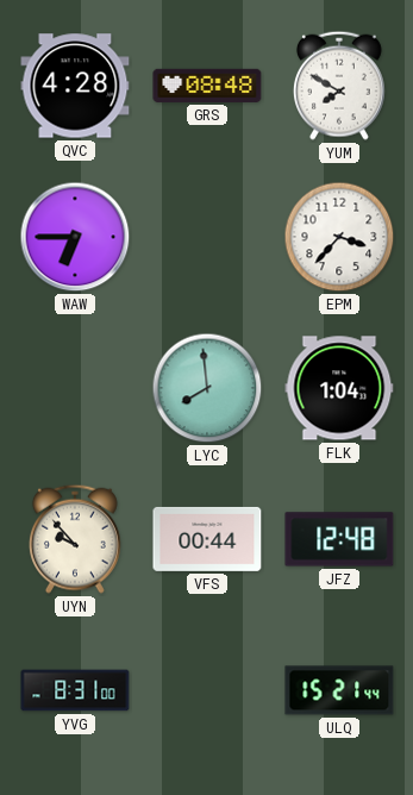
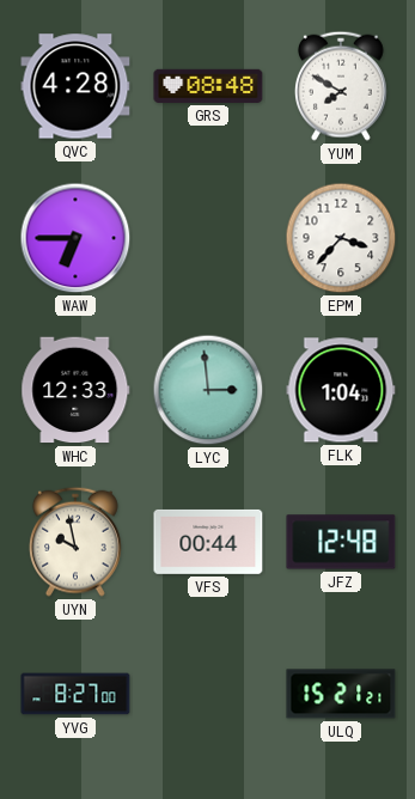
WHC: none -> 12:33
LYC: 7:59 -> 2:59
UYN: 9:53 -> 9:58
YVG: 8:31 -> 8:27
ULQ: 15:21:44 -> 15:21:21
